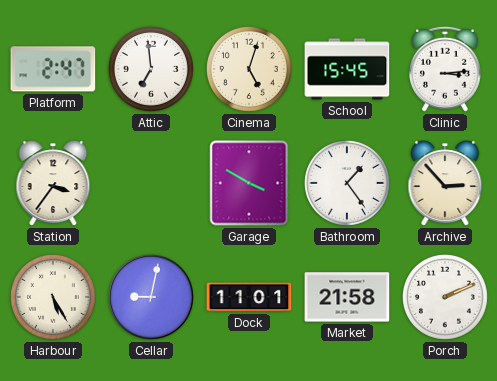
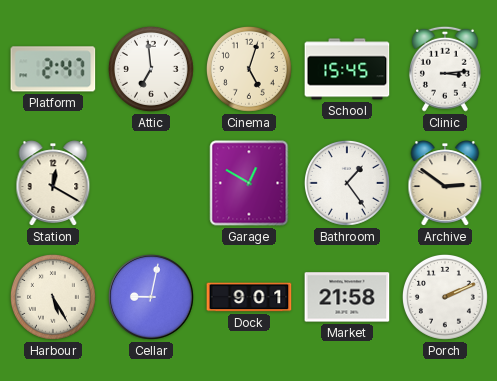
Station: 3:36 -> 12:20
Garage: 3:50 -> 12:50
Archive: 2:53 -> 2:51
Dock: 11:01 -> 9:01
